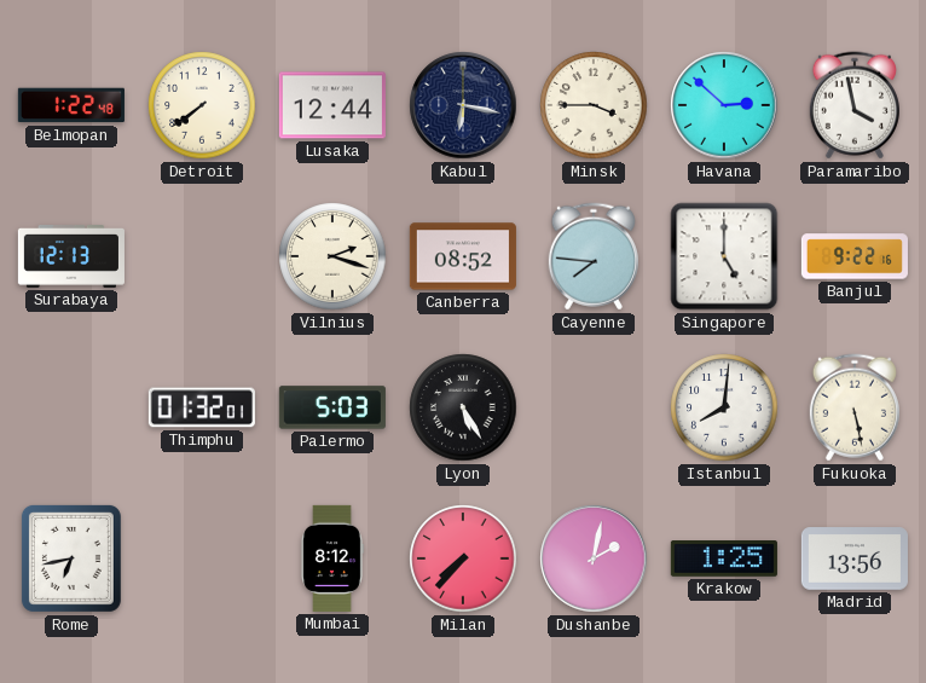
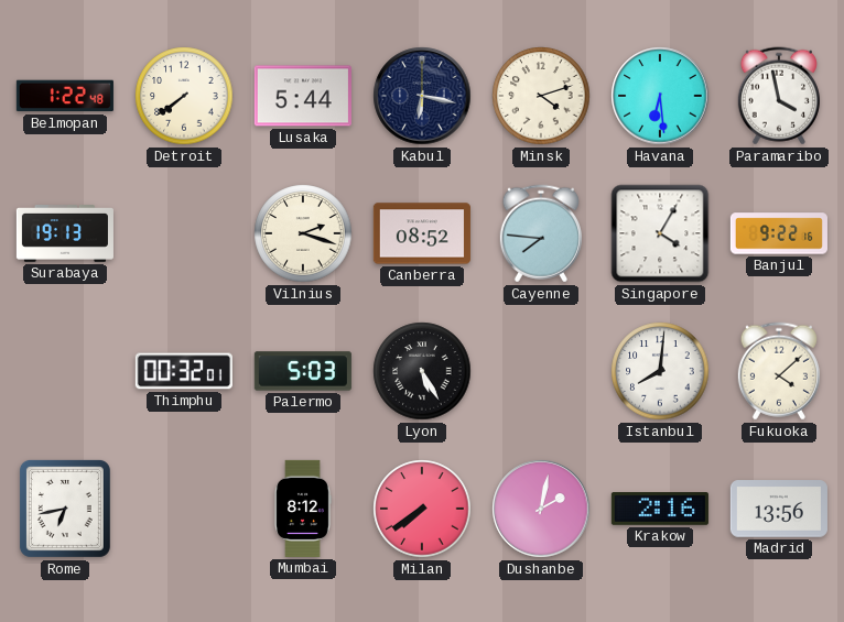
Lusaka: 12:44 -> 5:44
Minsk: 3:45 -> 4:12
Havana: 2:52 -> 6:29
Surabaya: 12:13 -> 19:13
Singapore: 5:00 -> 4:05
Thimphu: 01:32 -> 00:32
Fukuoka: 5:28 -> 4:08
Milan: 7:37 -> 7:39
Krakow: 1:25 -> 2:16
